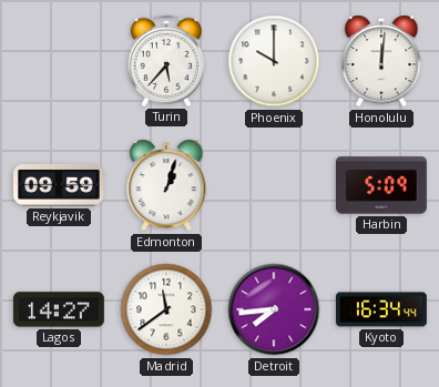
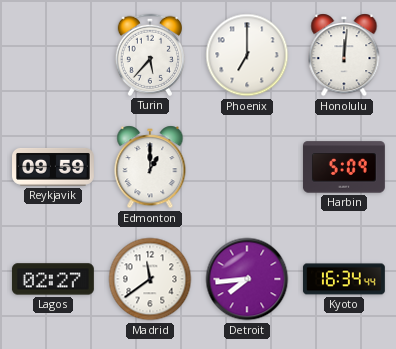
Phoenix: 10:00 -> 7:00
Edmonton: 1:03 -> 1:00
Lagos: 14:27 -> 02:27
